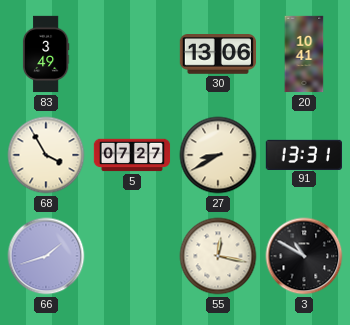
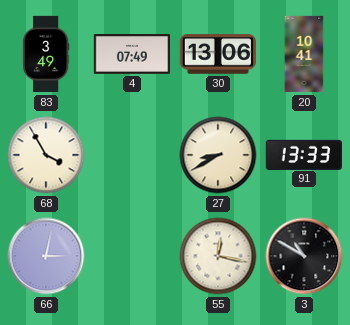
4: none -> 07:49
5: 07:27 -> none
91: 13:31 -> 13:33
66: 1:42 -> 3:02
